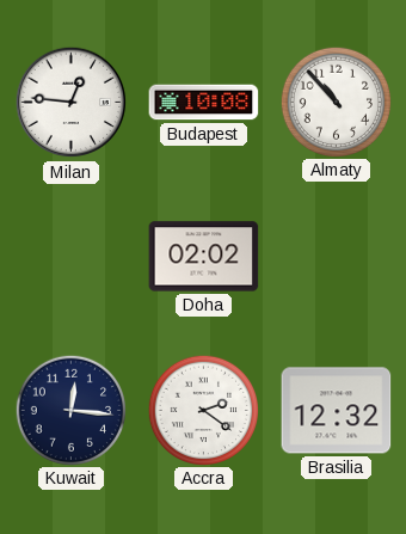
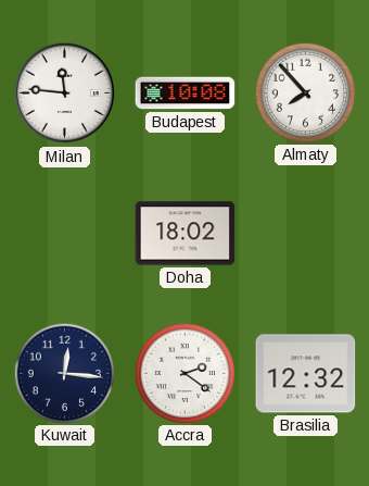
Milan: 12:46 -> 11:46
Almaty: 10:53 -> 7:53
Doha: 02:02 -> 18:02
